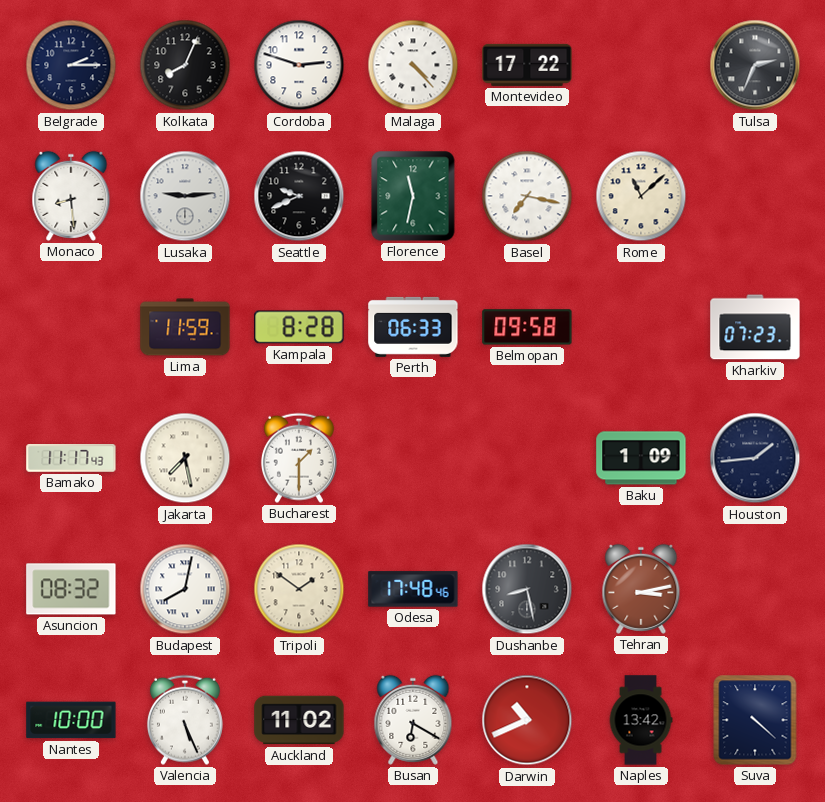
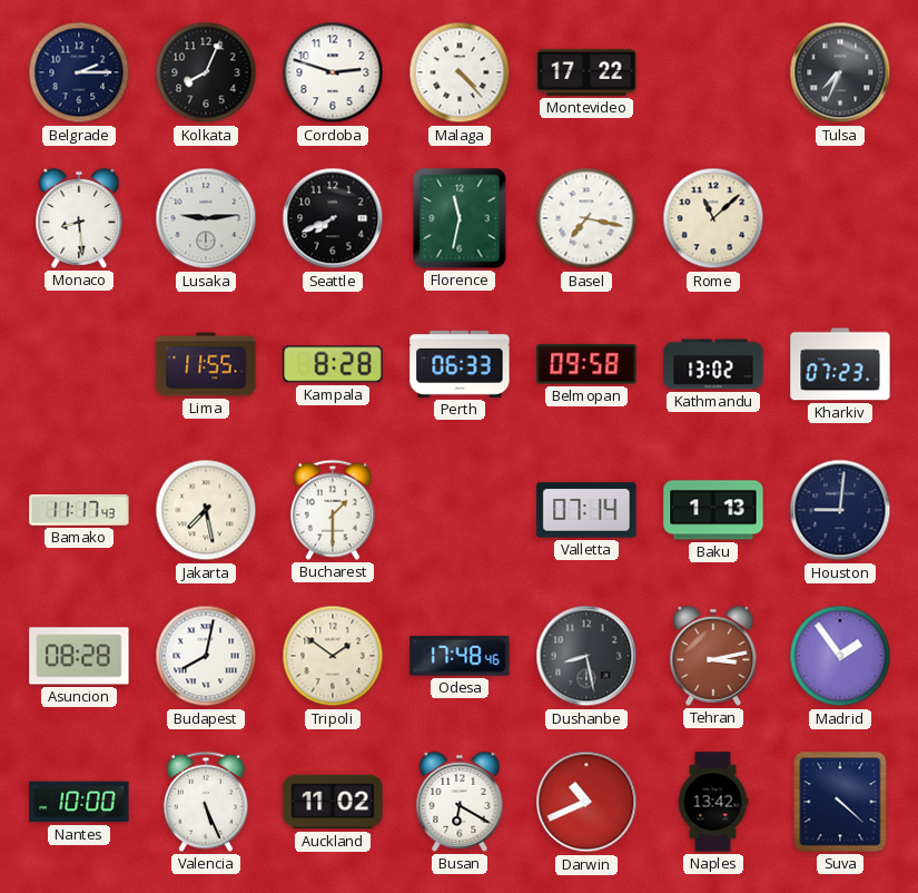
Tulsa: 2:34 -> 7:34
Seattle: 9:41 -> 7:41
Lima: 11:59 -> 11:55
Kathmandu: none -> 13:02
Valletta: none -> 07:14
Baku: 1:09 -> 1:13
Houston: 1:44 -> 9:01
Asuncion: 08:32 -> 08:28
Madrid: none -> 1:54
